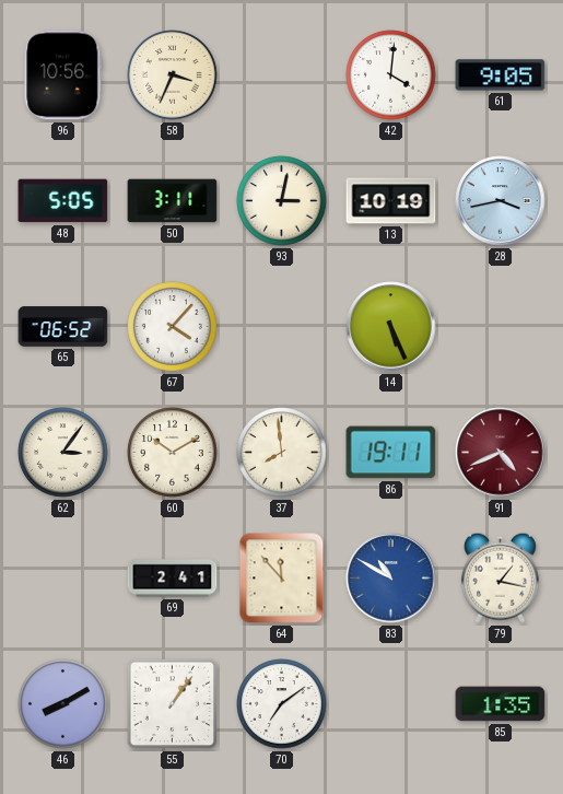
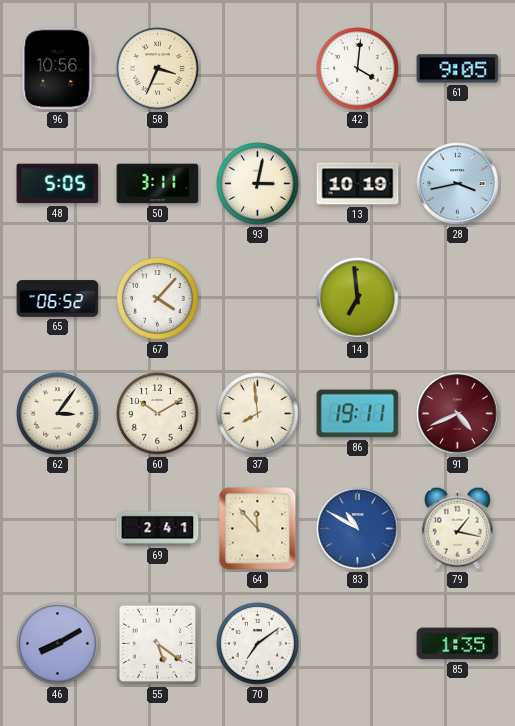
14: 5:26 -> 6:59
55: 1:06 -> 5:21
